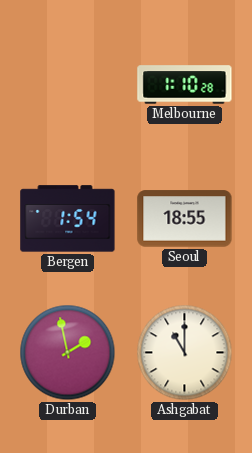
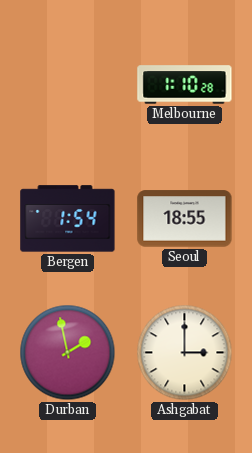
Ashgabat: 11:00 -> 3:00
